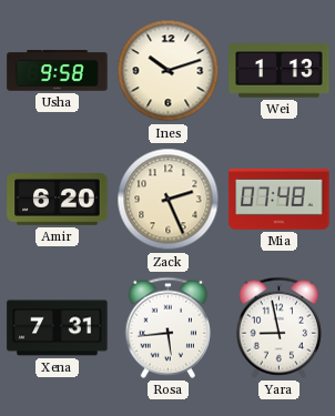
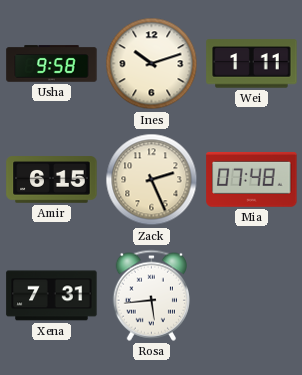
Wei: 1:13 -> 1:11
Amir: 6:20 -> 6:15
Yara: 8:58 -> none
